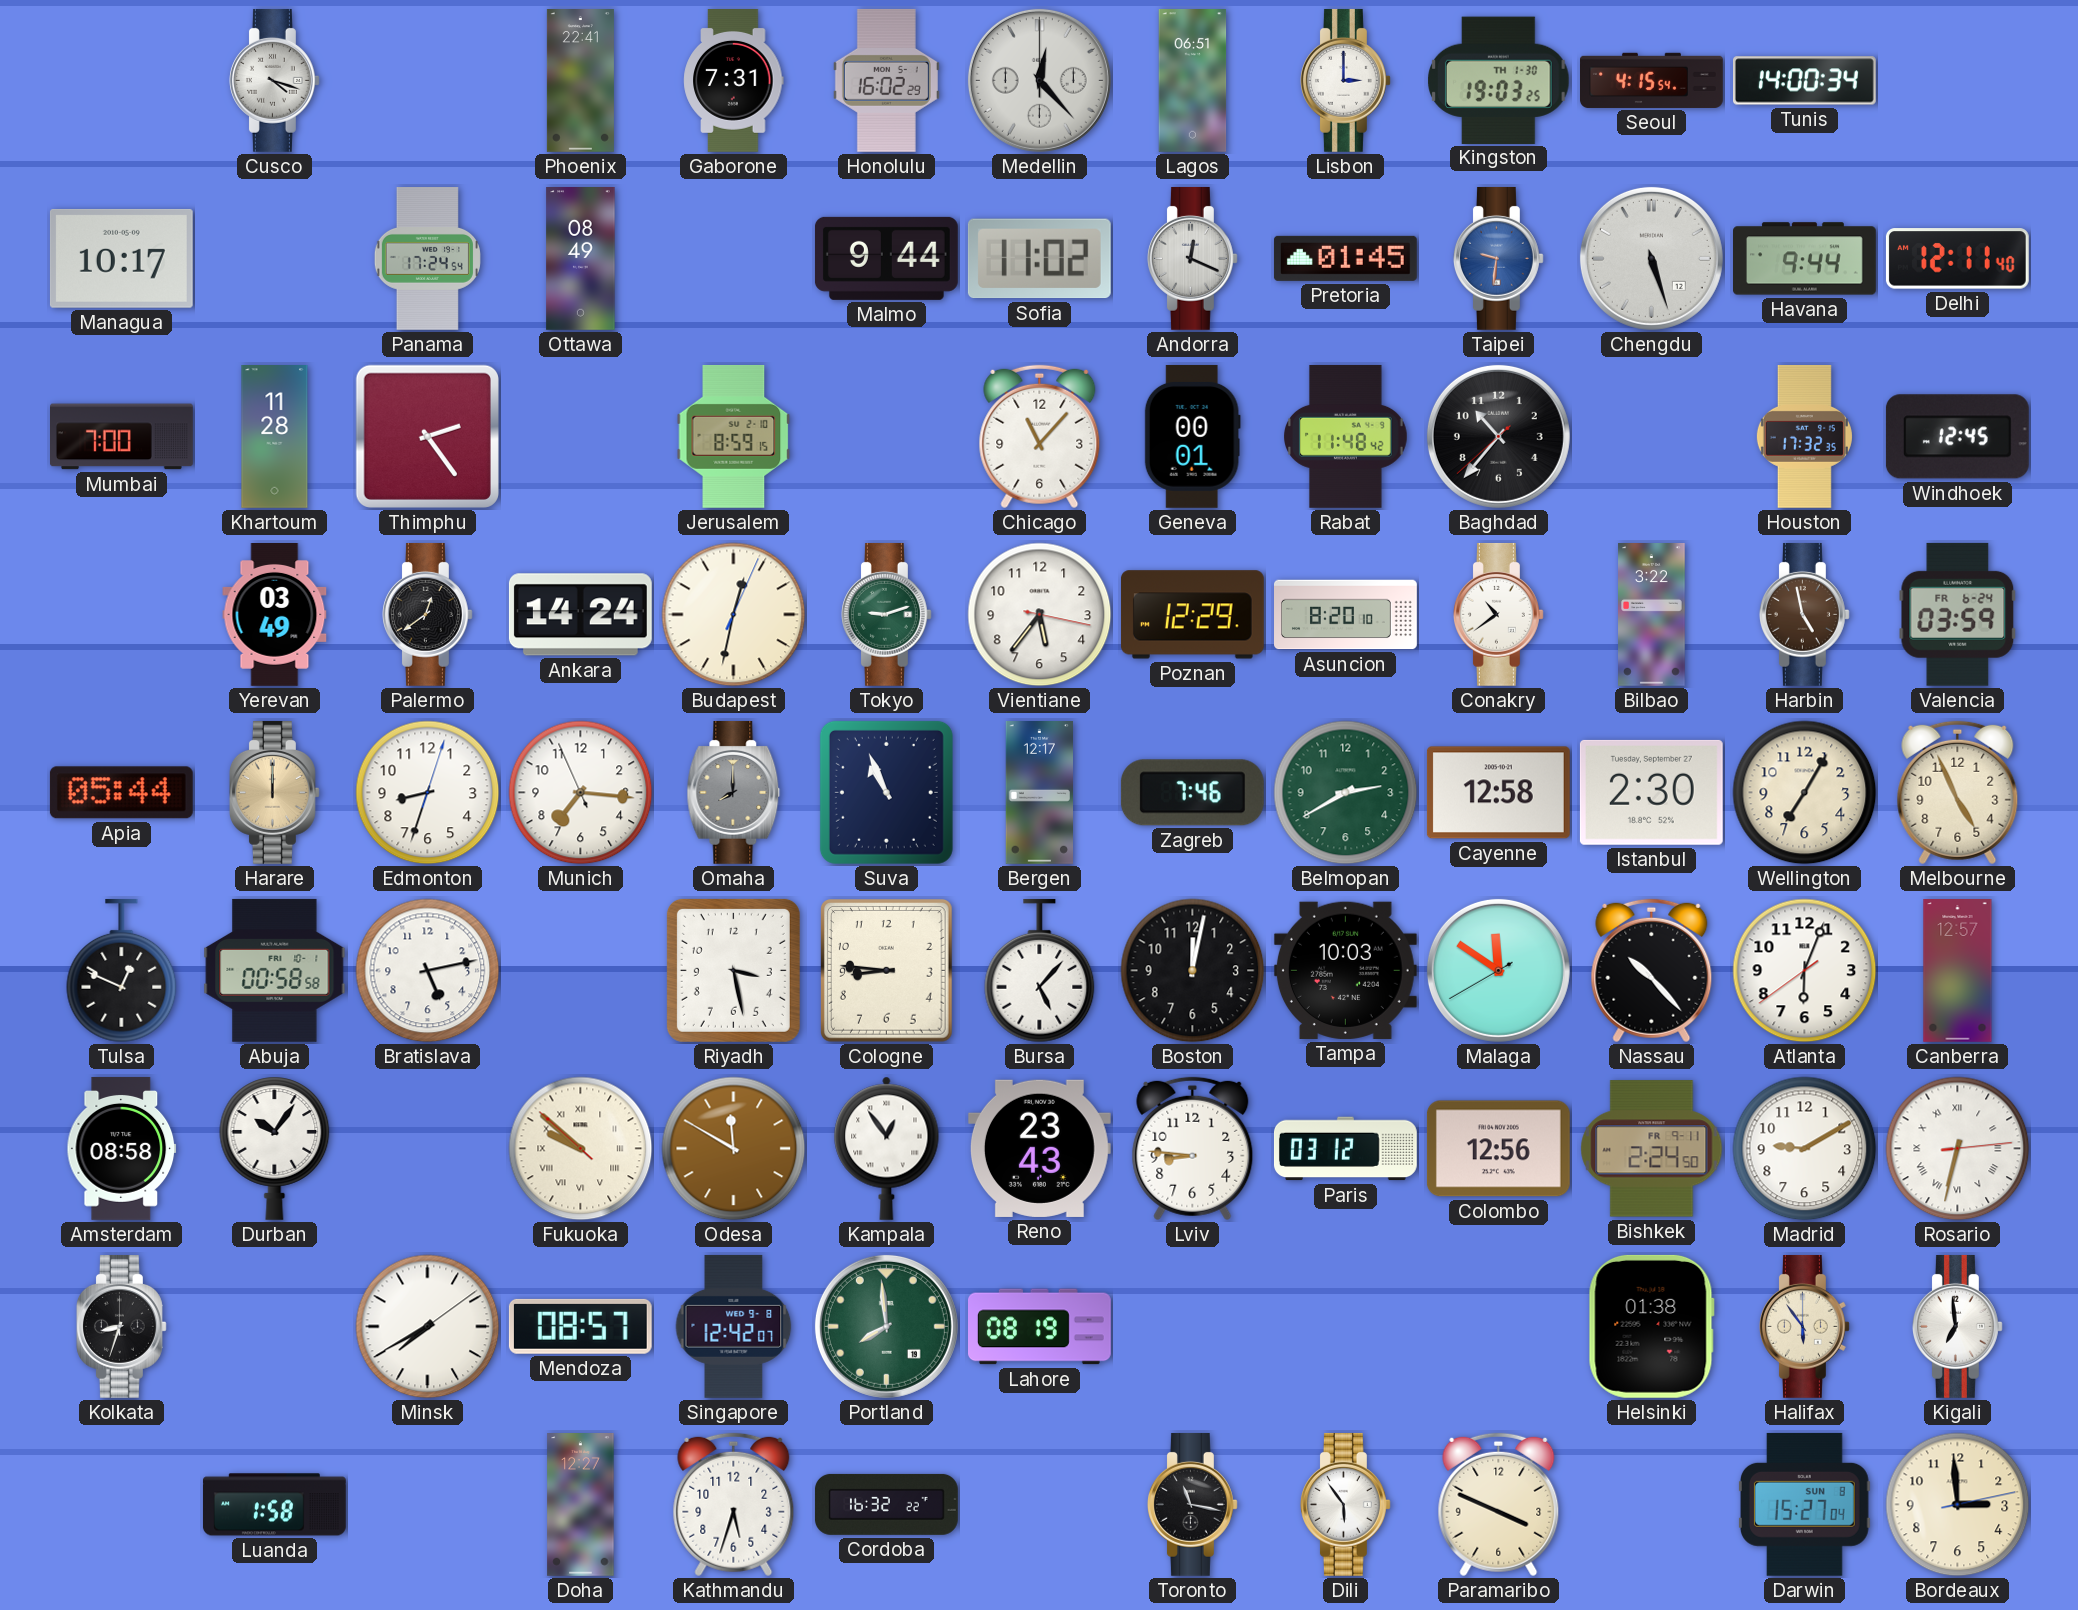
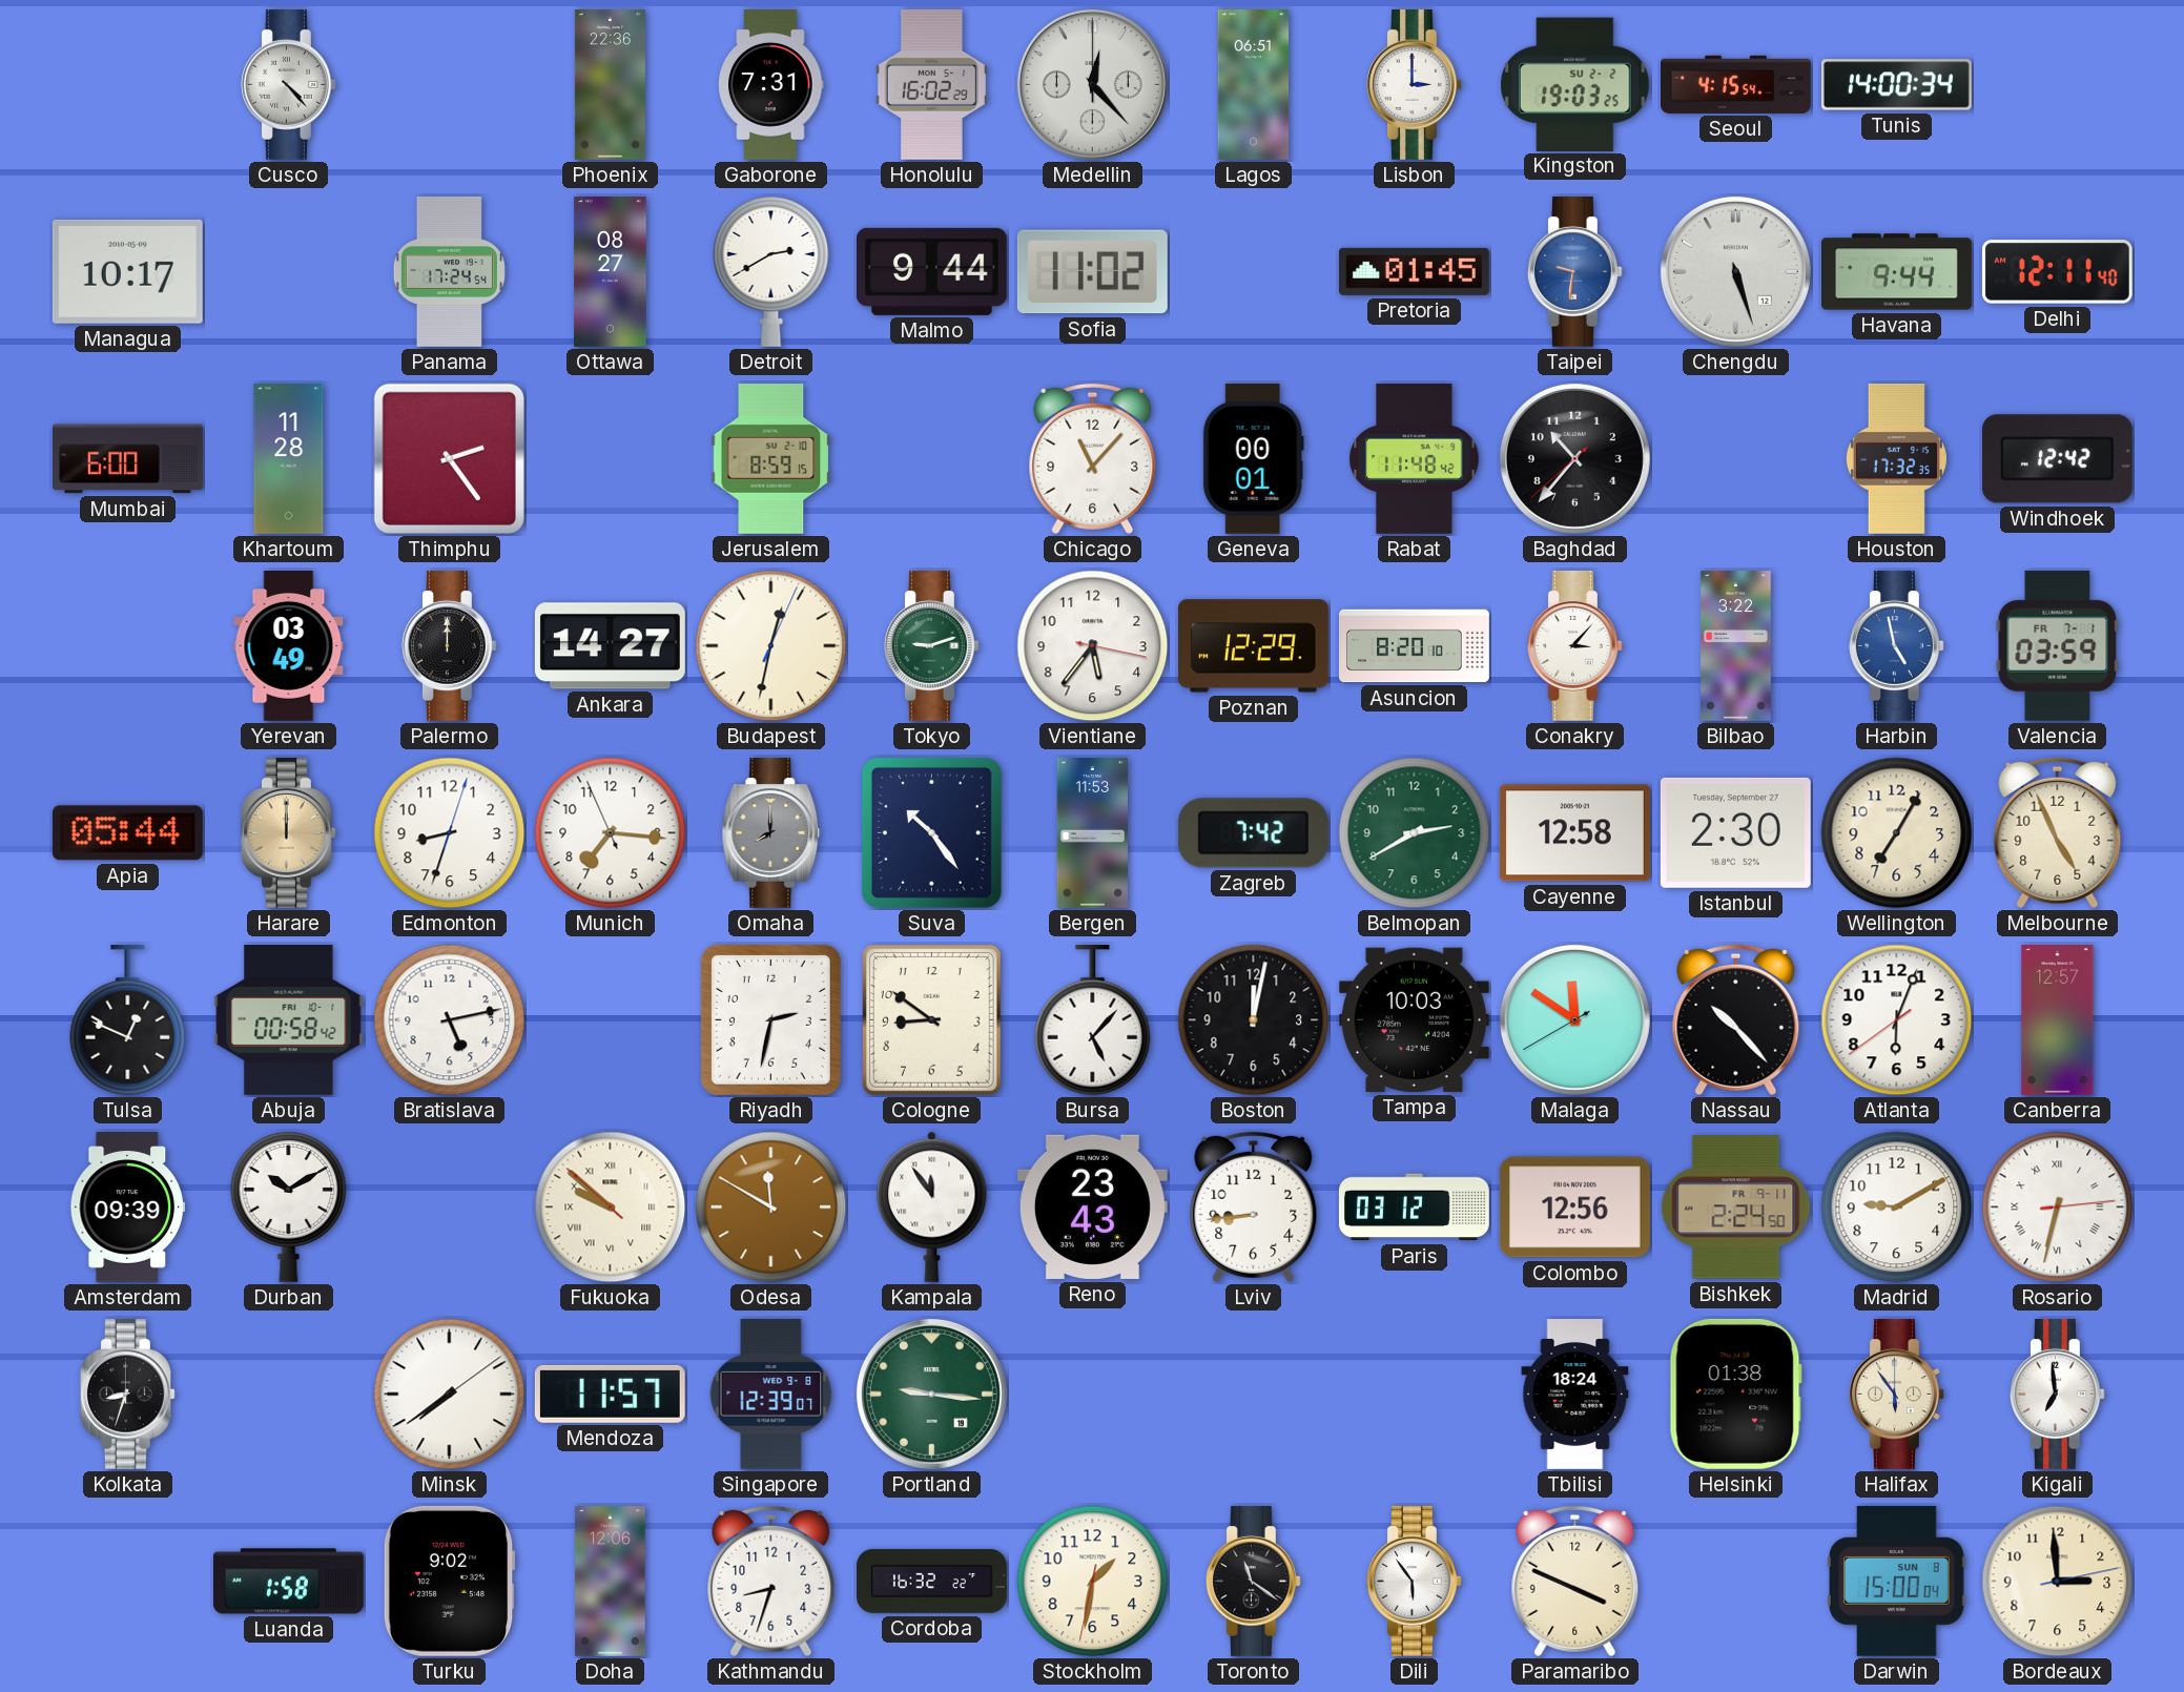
Cusco: 4:18 -> 4:23
Phoenix: 22:41 -> 22:36
Kingston date: TH 1-30 -> SU 2-2
Ottawa: 08:49 -> 08:27
Detroit: none -> 2:40
Andorra: 12:19 -> none
Mumbai: 7:00 -> 6:00
Windhoek: 12:45 -> 12:42
Palermo: 12:39 -> 12:00
Ankara: 14:24 -> 14:27
Conakry: 10:39 -> 3:07
Harbin dial: brown -> blue
Valencia date: FR 6-24 -> FR 7-1
Suva: 10:56 -> 10:24
Bergen: 12:17 -> 11:53
Zagreb: 7:46 -> 7:42
Abuja: 00:58:58 -> 00:58:42
Riyadh: 3:28 -> 2:32
Cologne: 8:46 -> 8:51
Amsterdam: 08:58 -> 09:39
Durban: 10:06 -> 10:10
Kampala: 12:54 -> 11:54
Lviv: 8:46 -> 8:44
Minsk: 7:40 -> 7:39
Mendoza: 08:57 -> 11:57
Singapore: 12:42 -> 12:39
Portland: 7:59 -> 9:16
Lahore: 08:19 -> none
Tbilisi: none -> 18:24
Turku: none -> 9:02
Doha: 12:27 -> 12:06
Kathmandu: 5:33 -> 8:33
Stockholm: none -> 1:31
Toronto: 11:17 -> 11:21
Darwin: 15:27 -> 15:00
